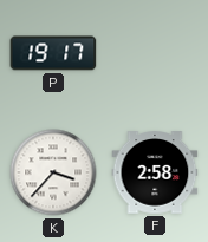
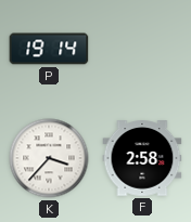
P: 19:17 -> 19:14
